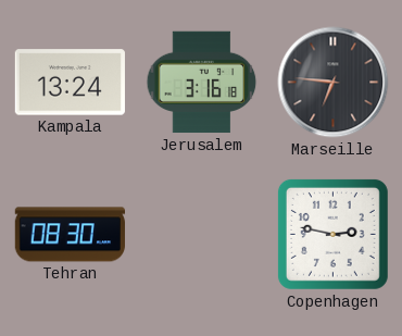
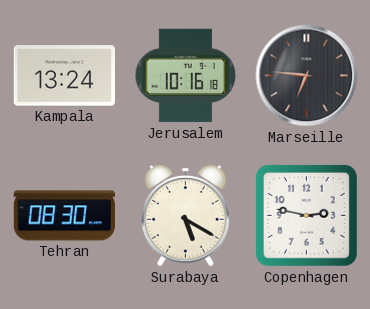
Jerusalem: 3:16 -> 10:16
Surabaya: none -> 5:20
